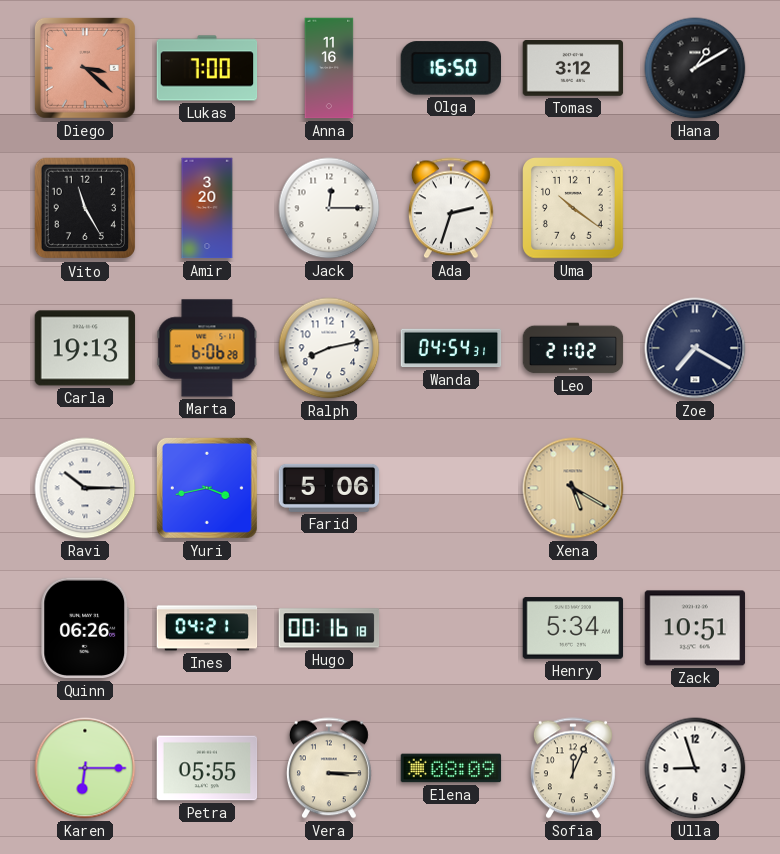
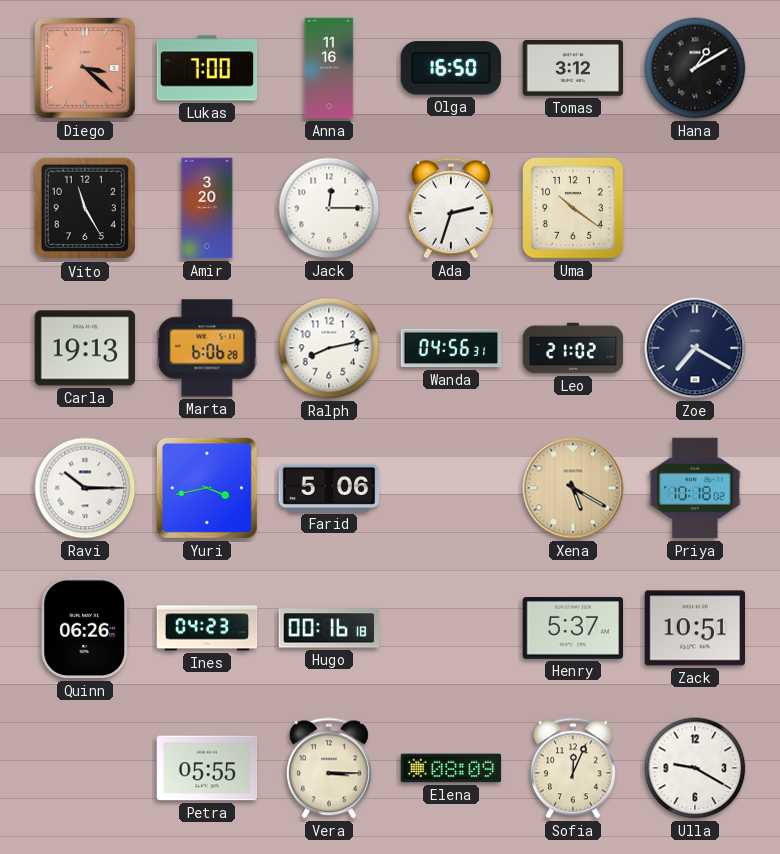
Wanda: 04:54 -> 04:56
Priya: none -> 10:18
Ines: 04:21 -> 04:23
Henry: 5:34 -> 5:37
Karen: 6:15 -> none
Ulla: 8:57 -> 9:20
